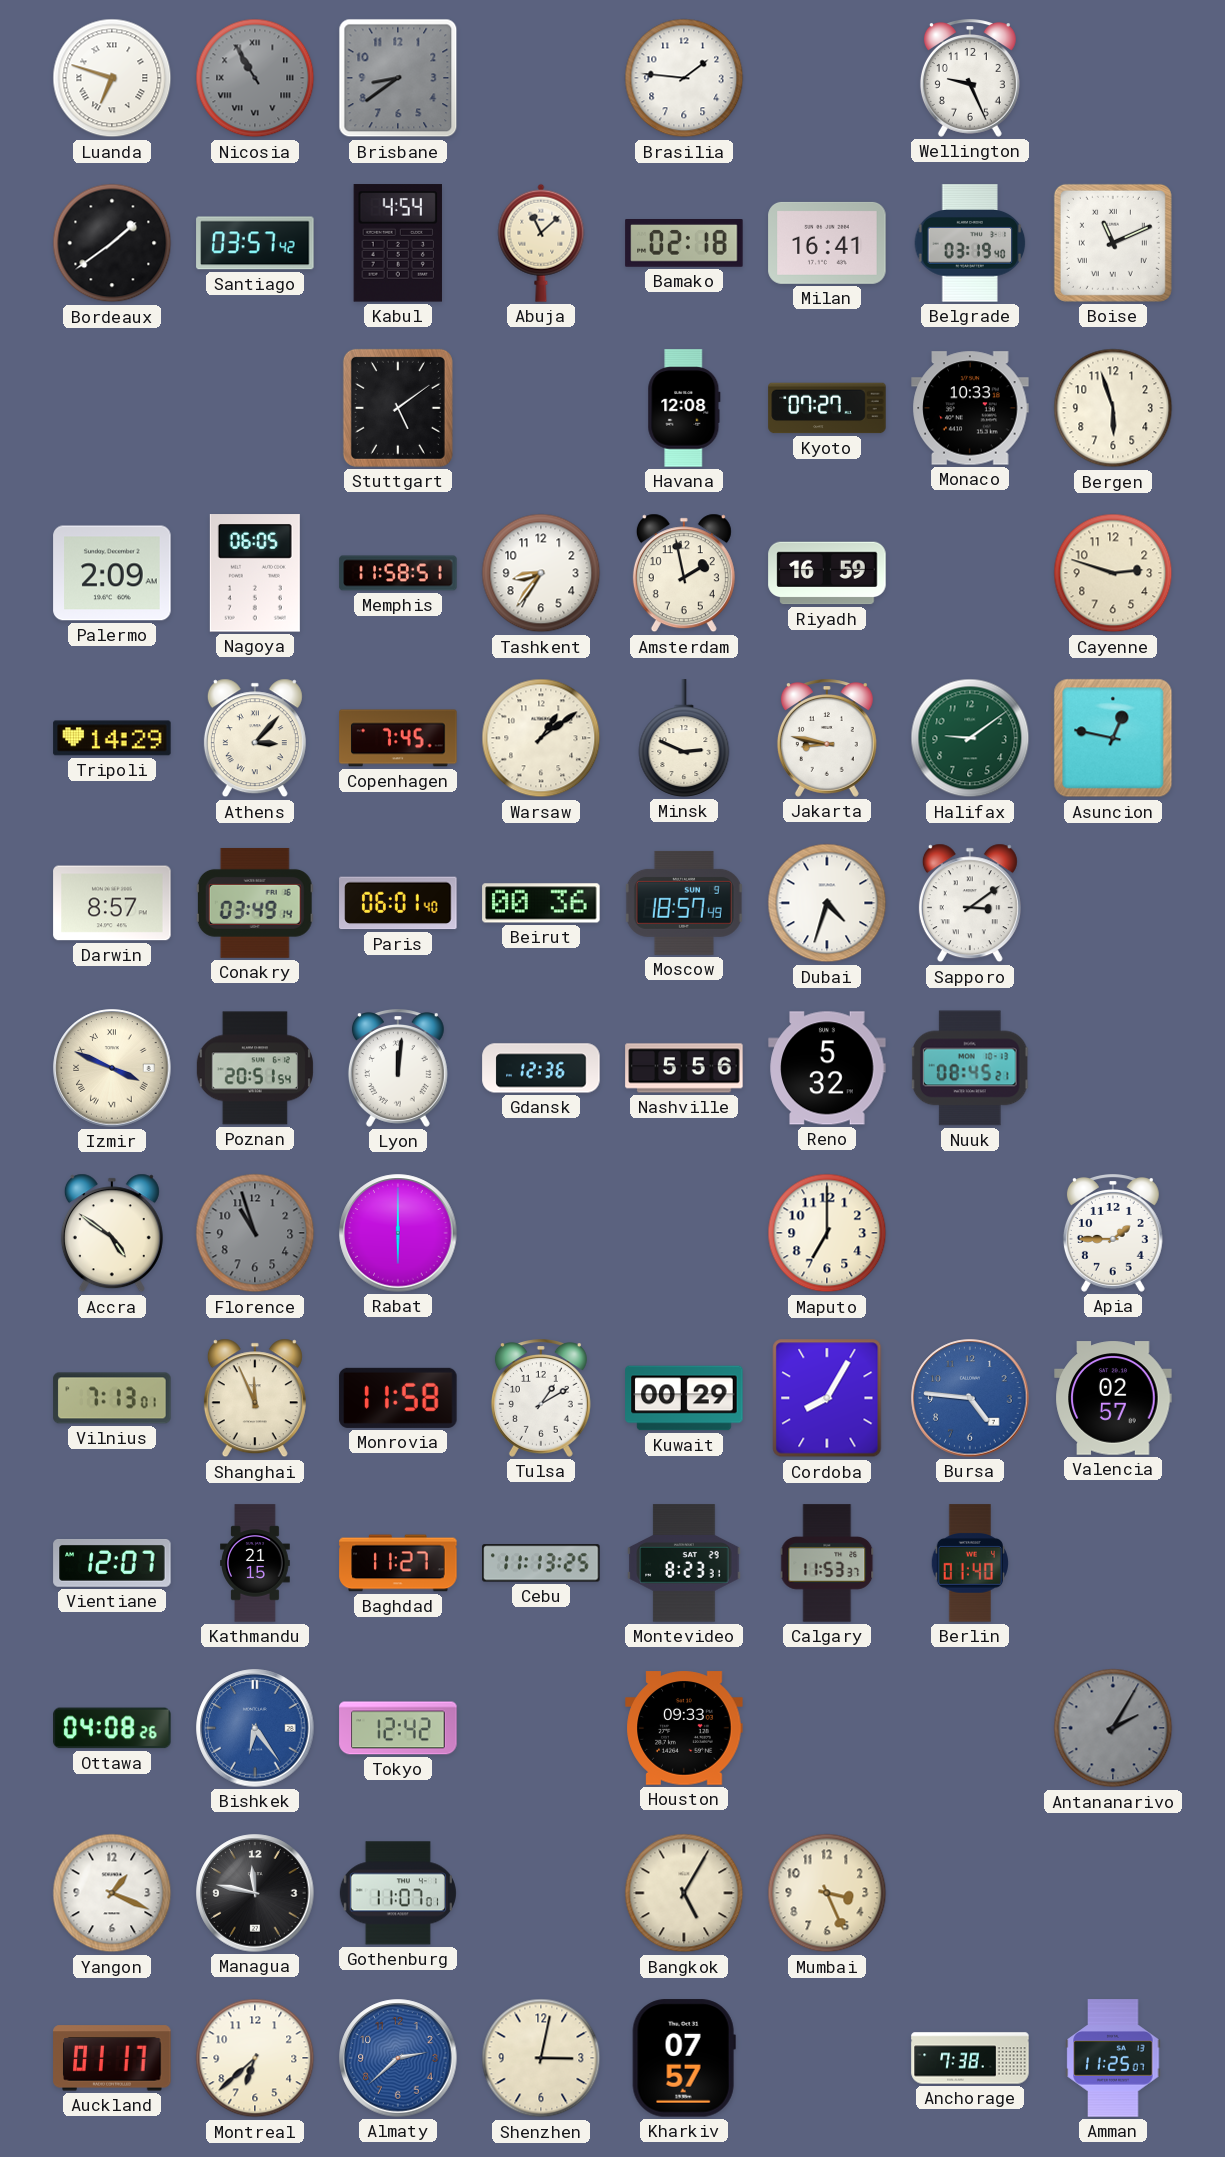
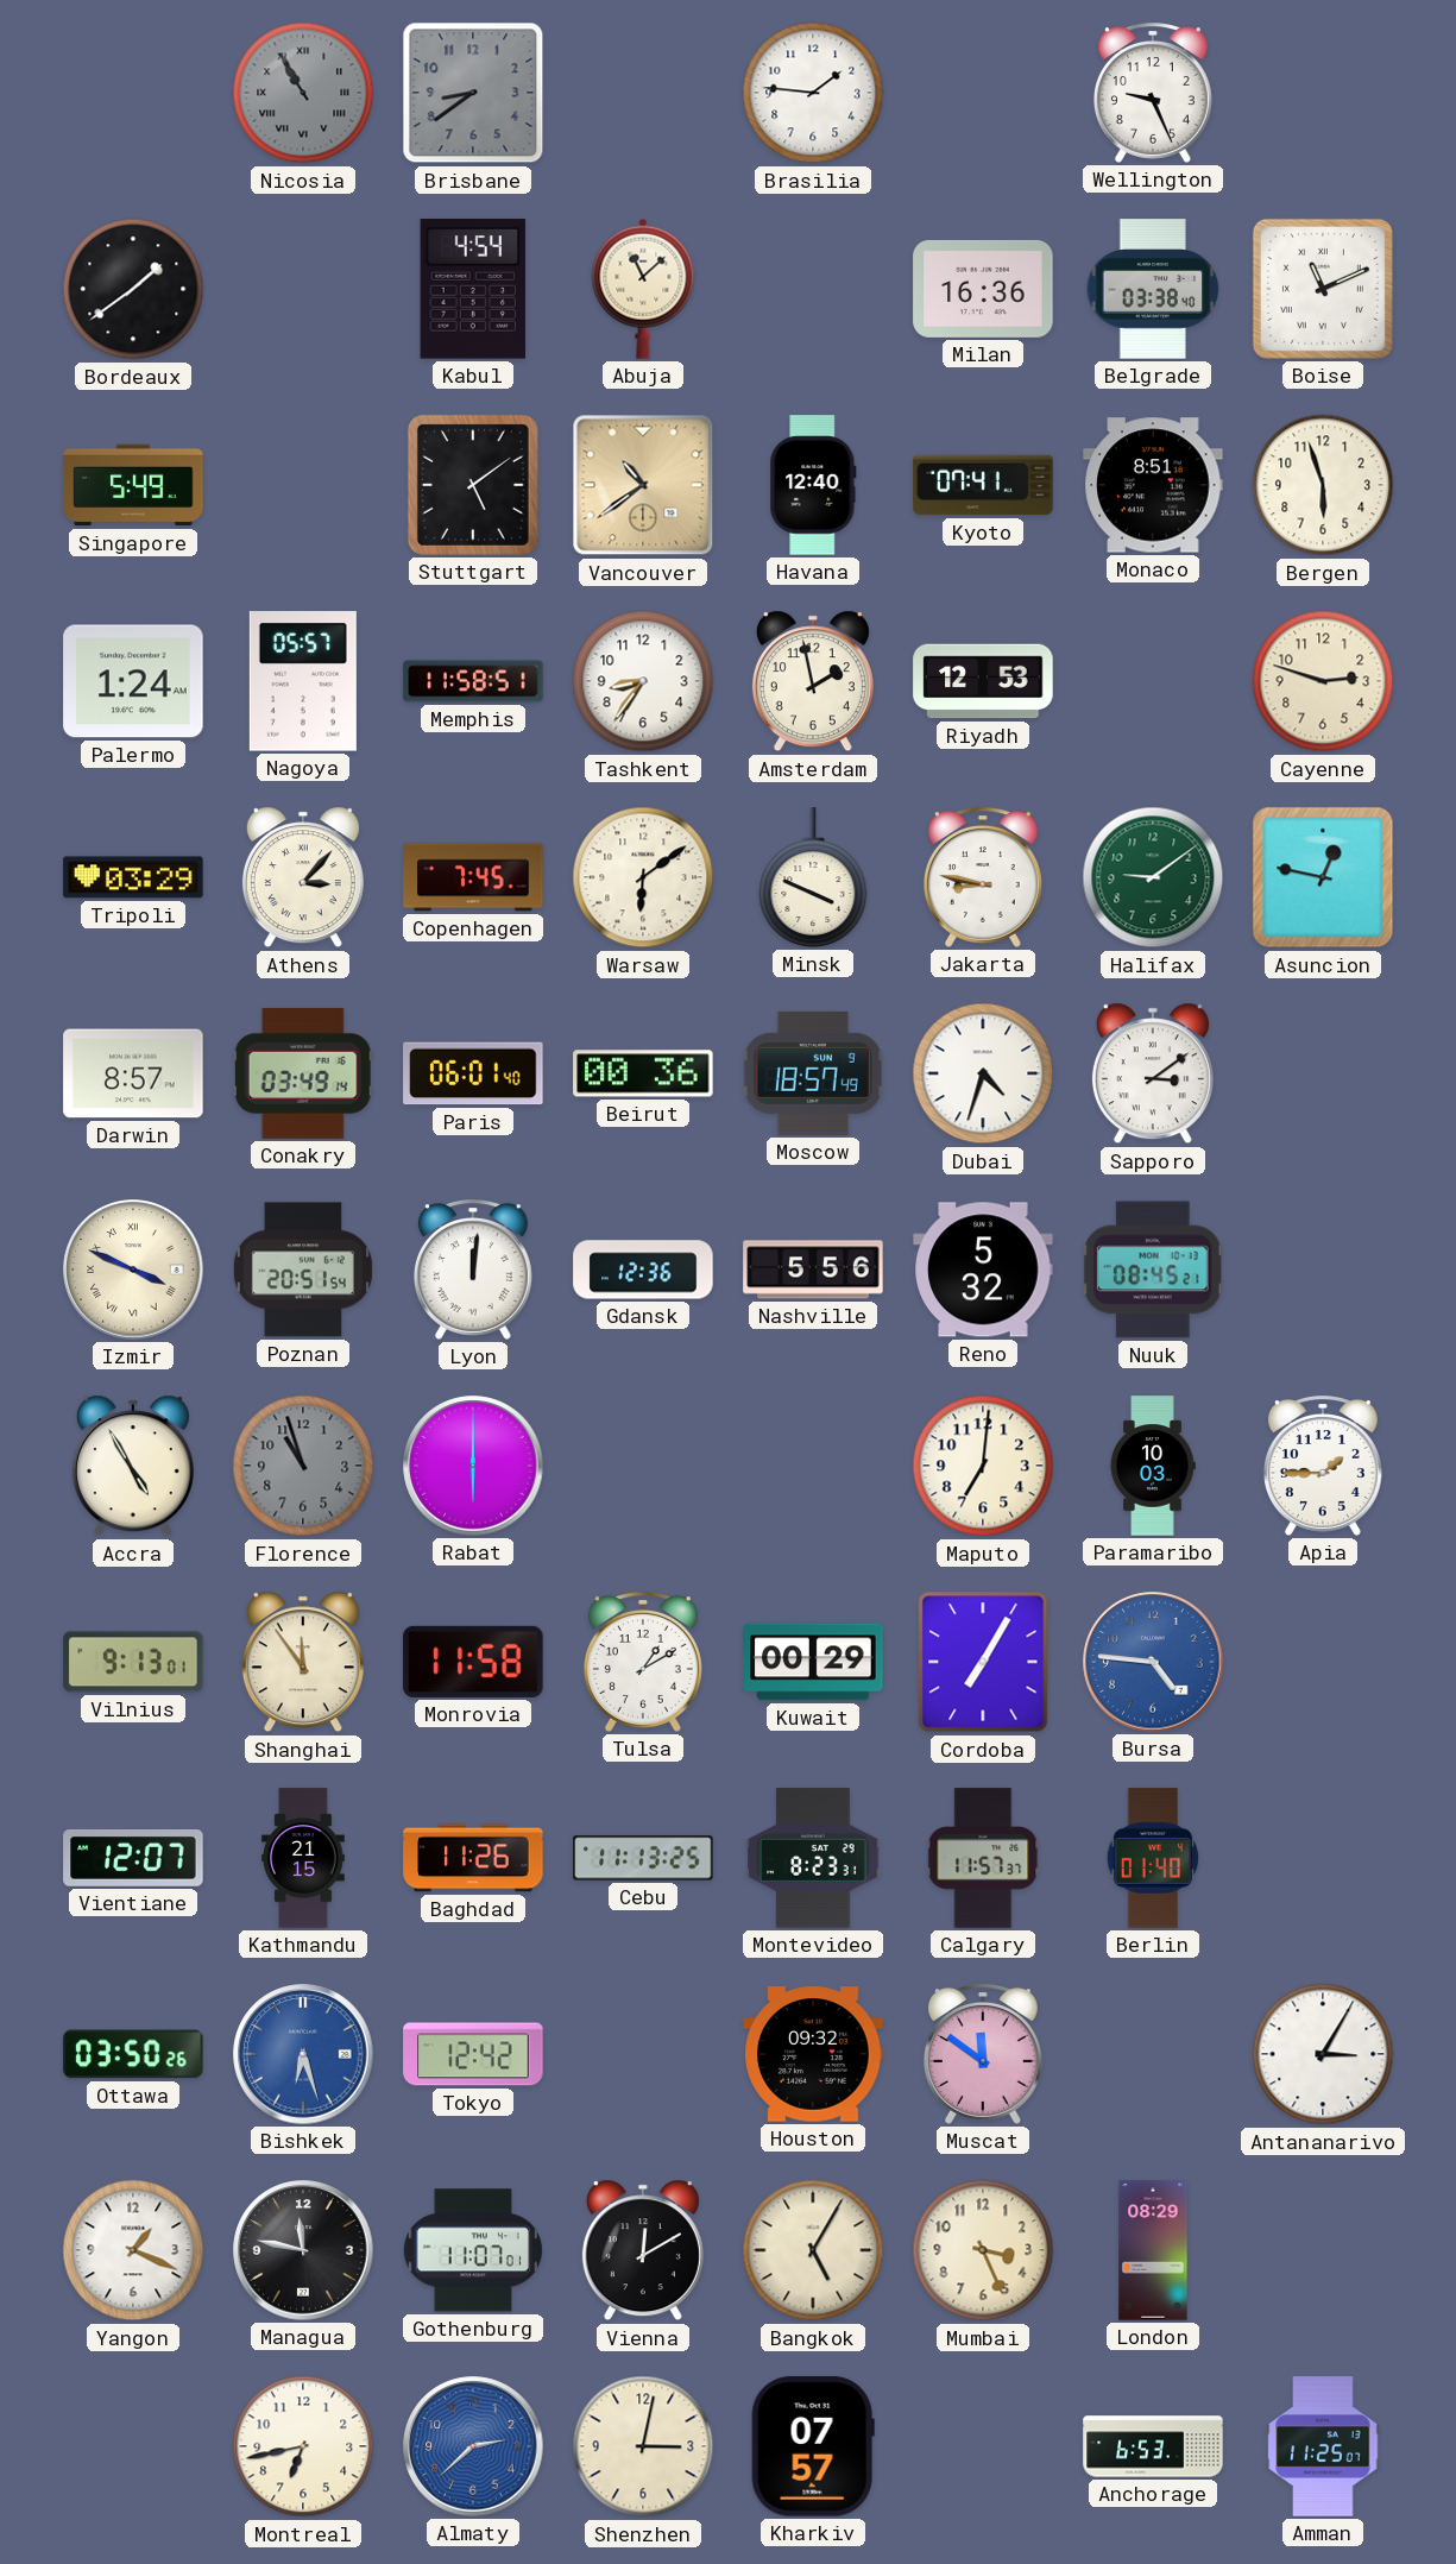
Luanda: 6:48 -> none
Santiago: 03:57 -> none
Bamako: 02:18 -> none
Milan: 16:41 -> 16:36
Belgrade: 03:19 -> 03:38
Singapore: none -> 5:49
Vancouver: none -> 10:39
Havana: 12:08 -> 12:40
Kyoto: 07:27 -> 07:41
Monaco: 10:33 -> 8:51
Palermo: 2:09 -> 1:24
Nagoya: 06:05 -> 05:57
Riyadh: 16:59 -> 12:53
Tripoli: 14:29 -> 03:29
Warsaw: 1:09 -> 6:09
Minsk: 2:49 -> 3:49
Accra: 4:51 -> 4:55
Maputo: 7:00 -> 7:01
Paramaribo: none -> 10:03
Vilnius: 7:13 -> 9:13
Shanghai: 11:56 -> 11:54
Cordoba: 8:05 -> 7:05
Valencia: 02:57 -> none
Baghdad: 11:27 -> 11:26
Calgary: 11:53 -> 11:57
Ottawa: 04:08 -> 03:50
Bishkek: 6:24 -> 6:27
Houston: 09:33 -> 09:32
Muscat: none -> 11:51
Antananarivo: 2:05 -> 3:05
Antananarivo dial: grey -> white
Vienna: none -> 12:10
London: none -> 08:29
Auckland: 01:17 -> none
Montreal: 6:38 -> 6:43
Anchorage: 7:38 -> 6:53
